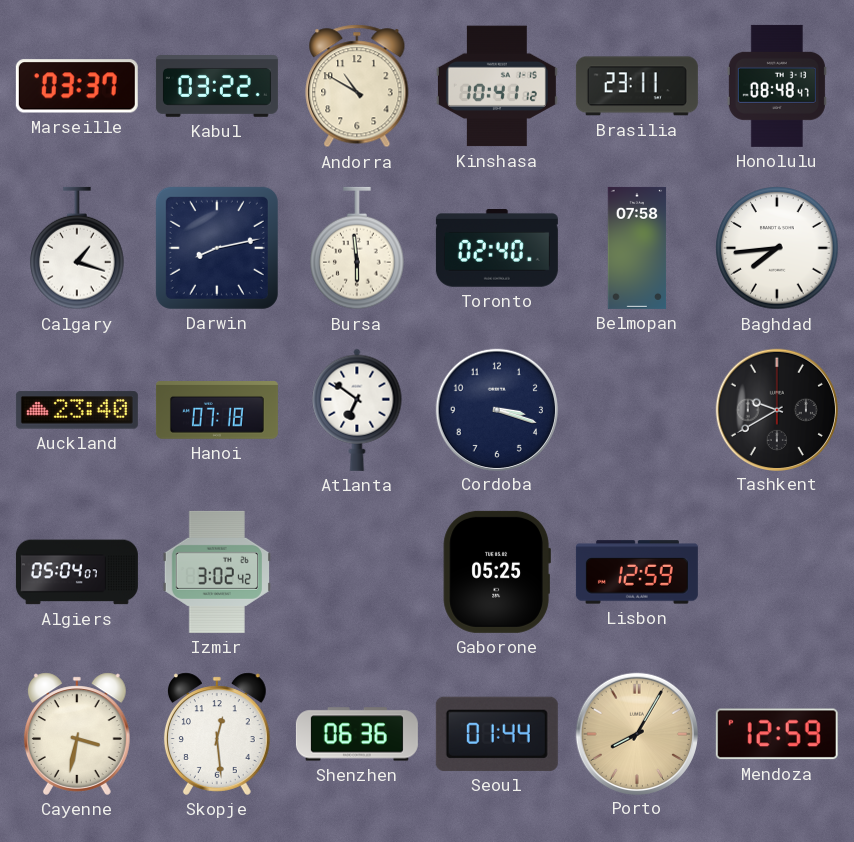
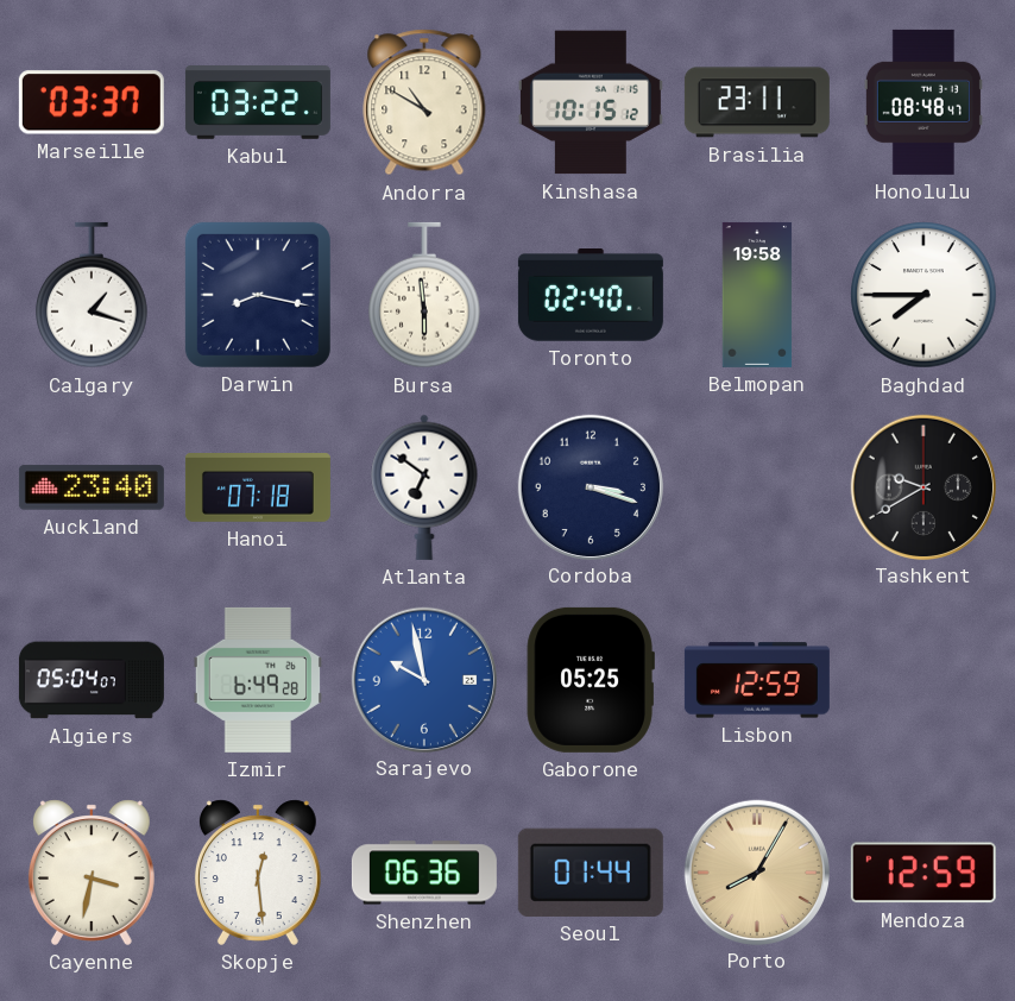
Kinshasa: 10:41 -> 10:15
Darwin: 8:13 -> 8:17
Belmopan: 07:58 -> 19:58
Baghdad: 7:44 -> 7:45
Izmir: 3:02 -> 6:49
Sarajevo: none -> 9:58
